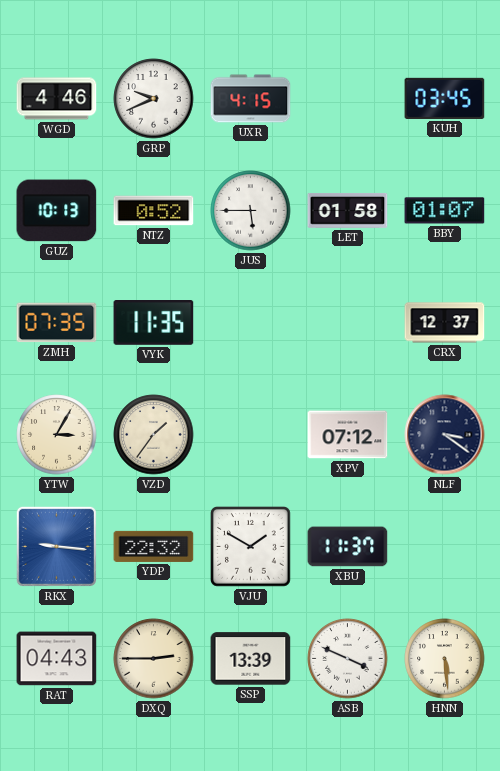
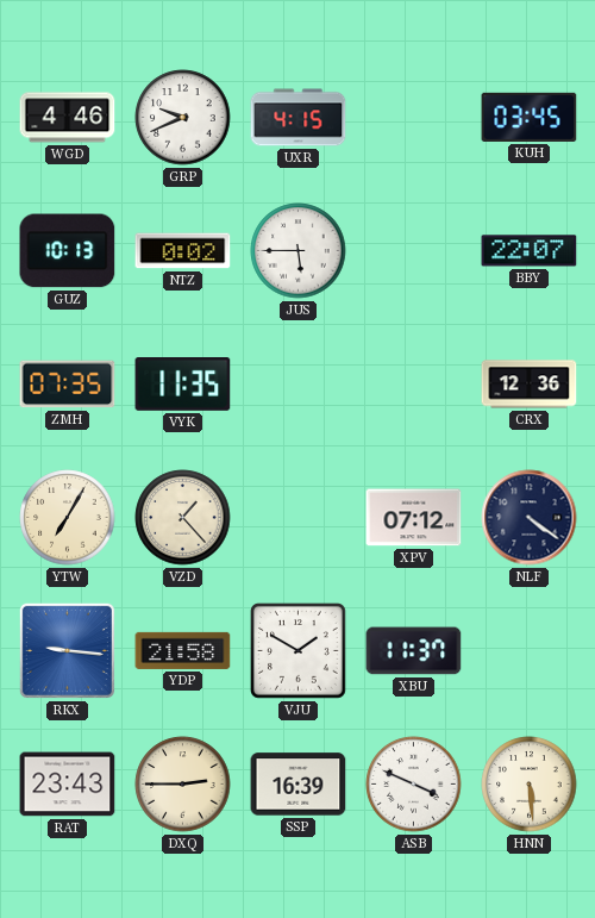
NTZ: 0:52 -> 0:02
LET: 01:58 -> none
BBY: 01:07 -> 22:07
CRX: 12:37 -> 12:36
YTW: 3:05 -> 7:05
VZD: 1:36 -> 1:23
NLF: 3:21 -> 4:21
YDP: 22:32 -> 21:58
RAT: 04:43 -> 23:43
SSP: 13:39 -> 16:39
